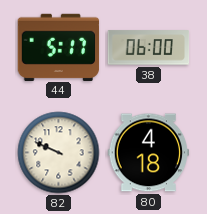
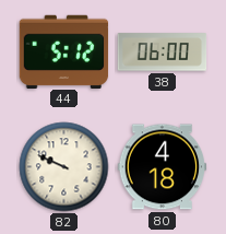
44: 5:17 -> 5:12
